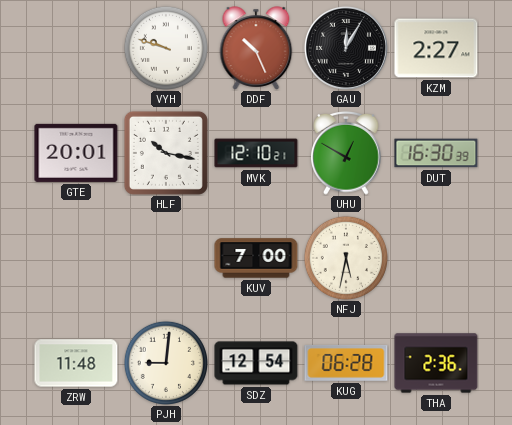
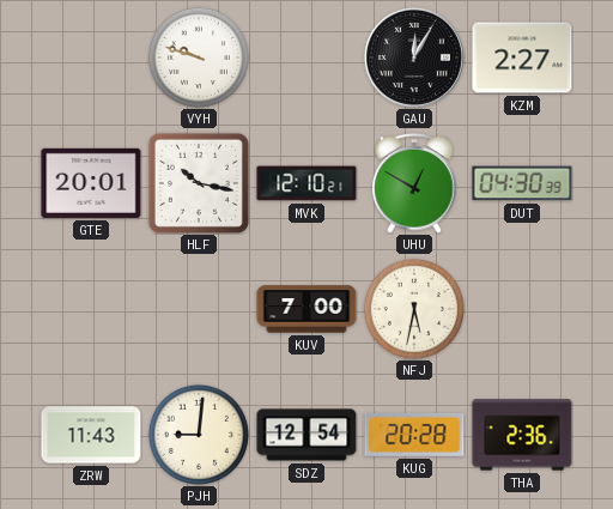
DDF: 10:26 -> none
DUT: 16:30 -> 04:30
ZRW: 11:48 -> 11:43
KUG: 06:28 -> 20:28
